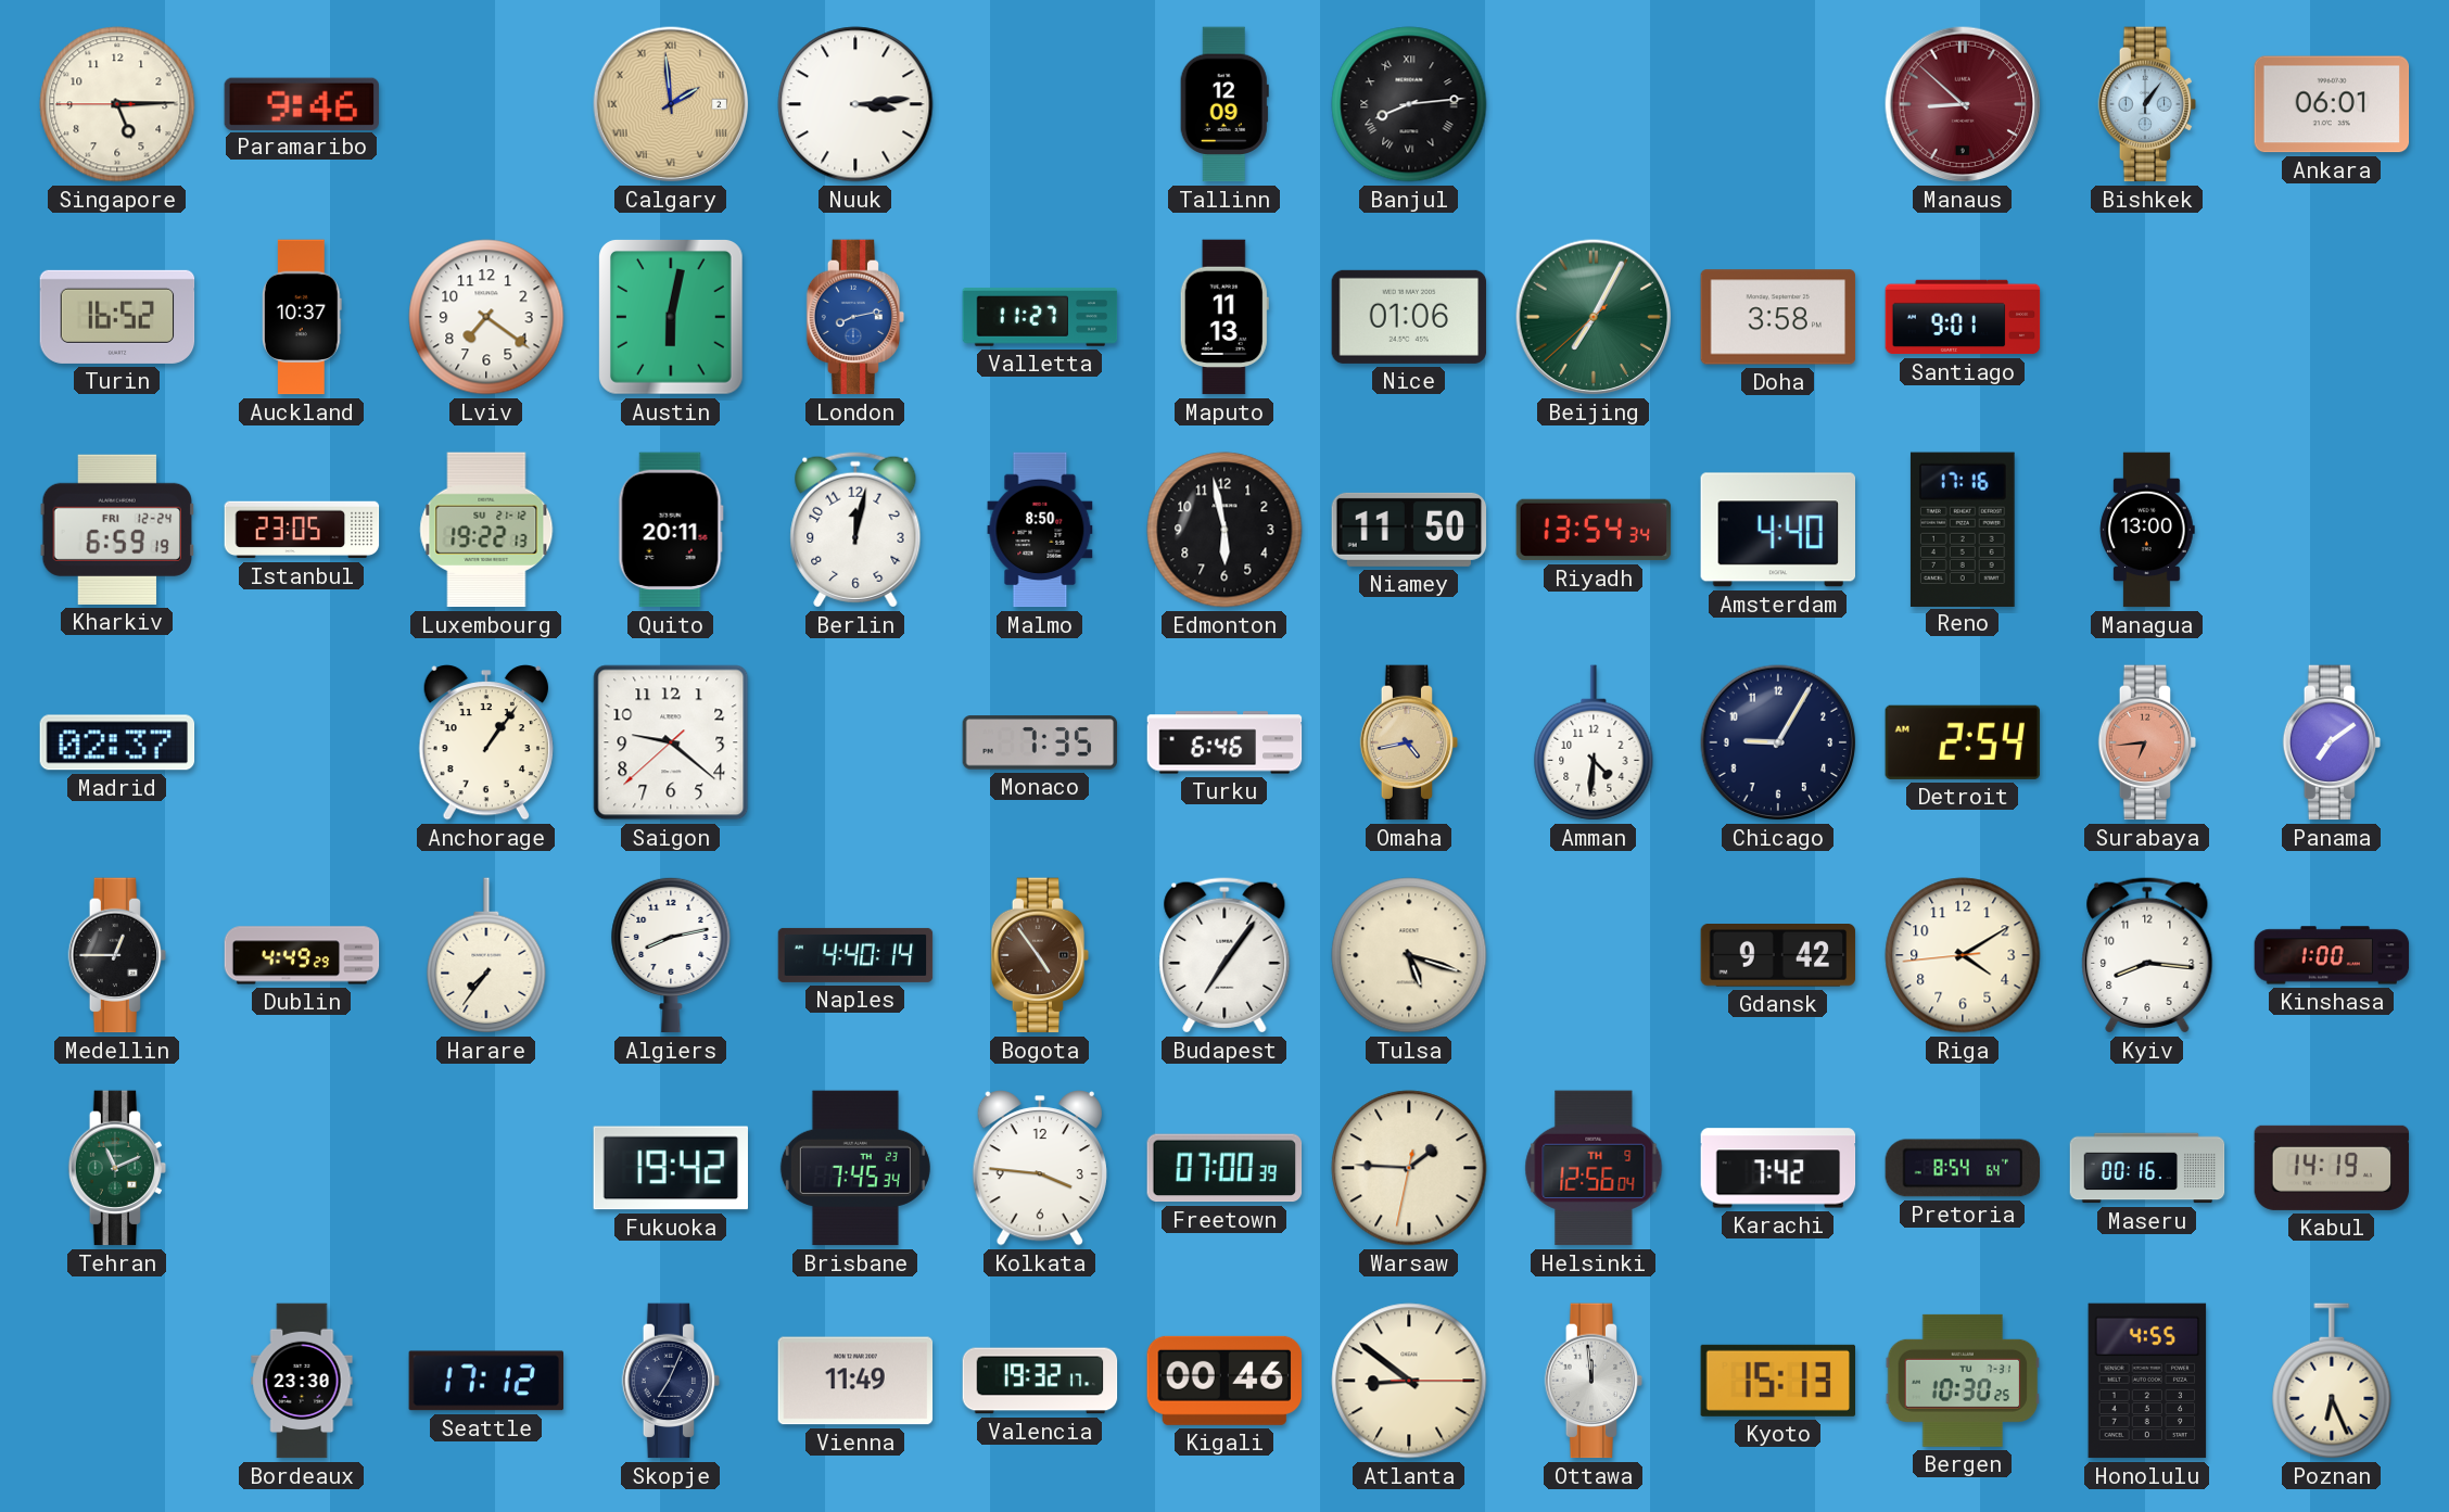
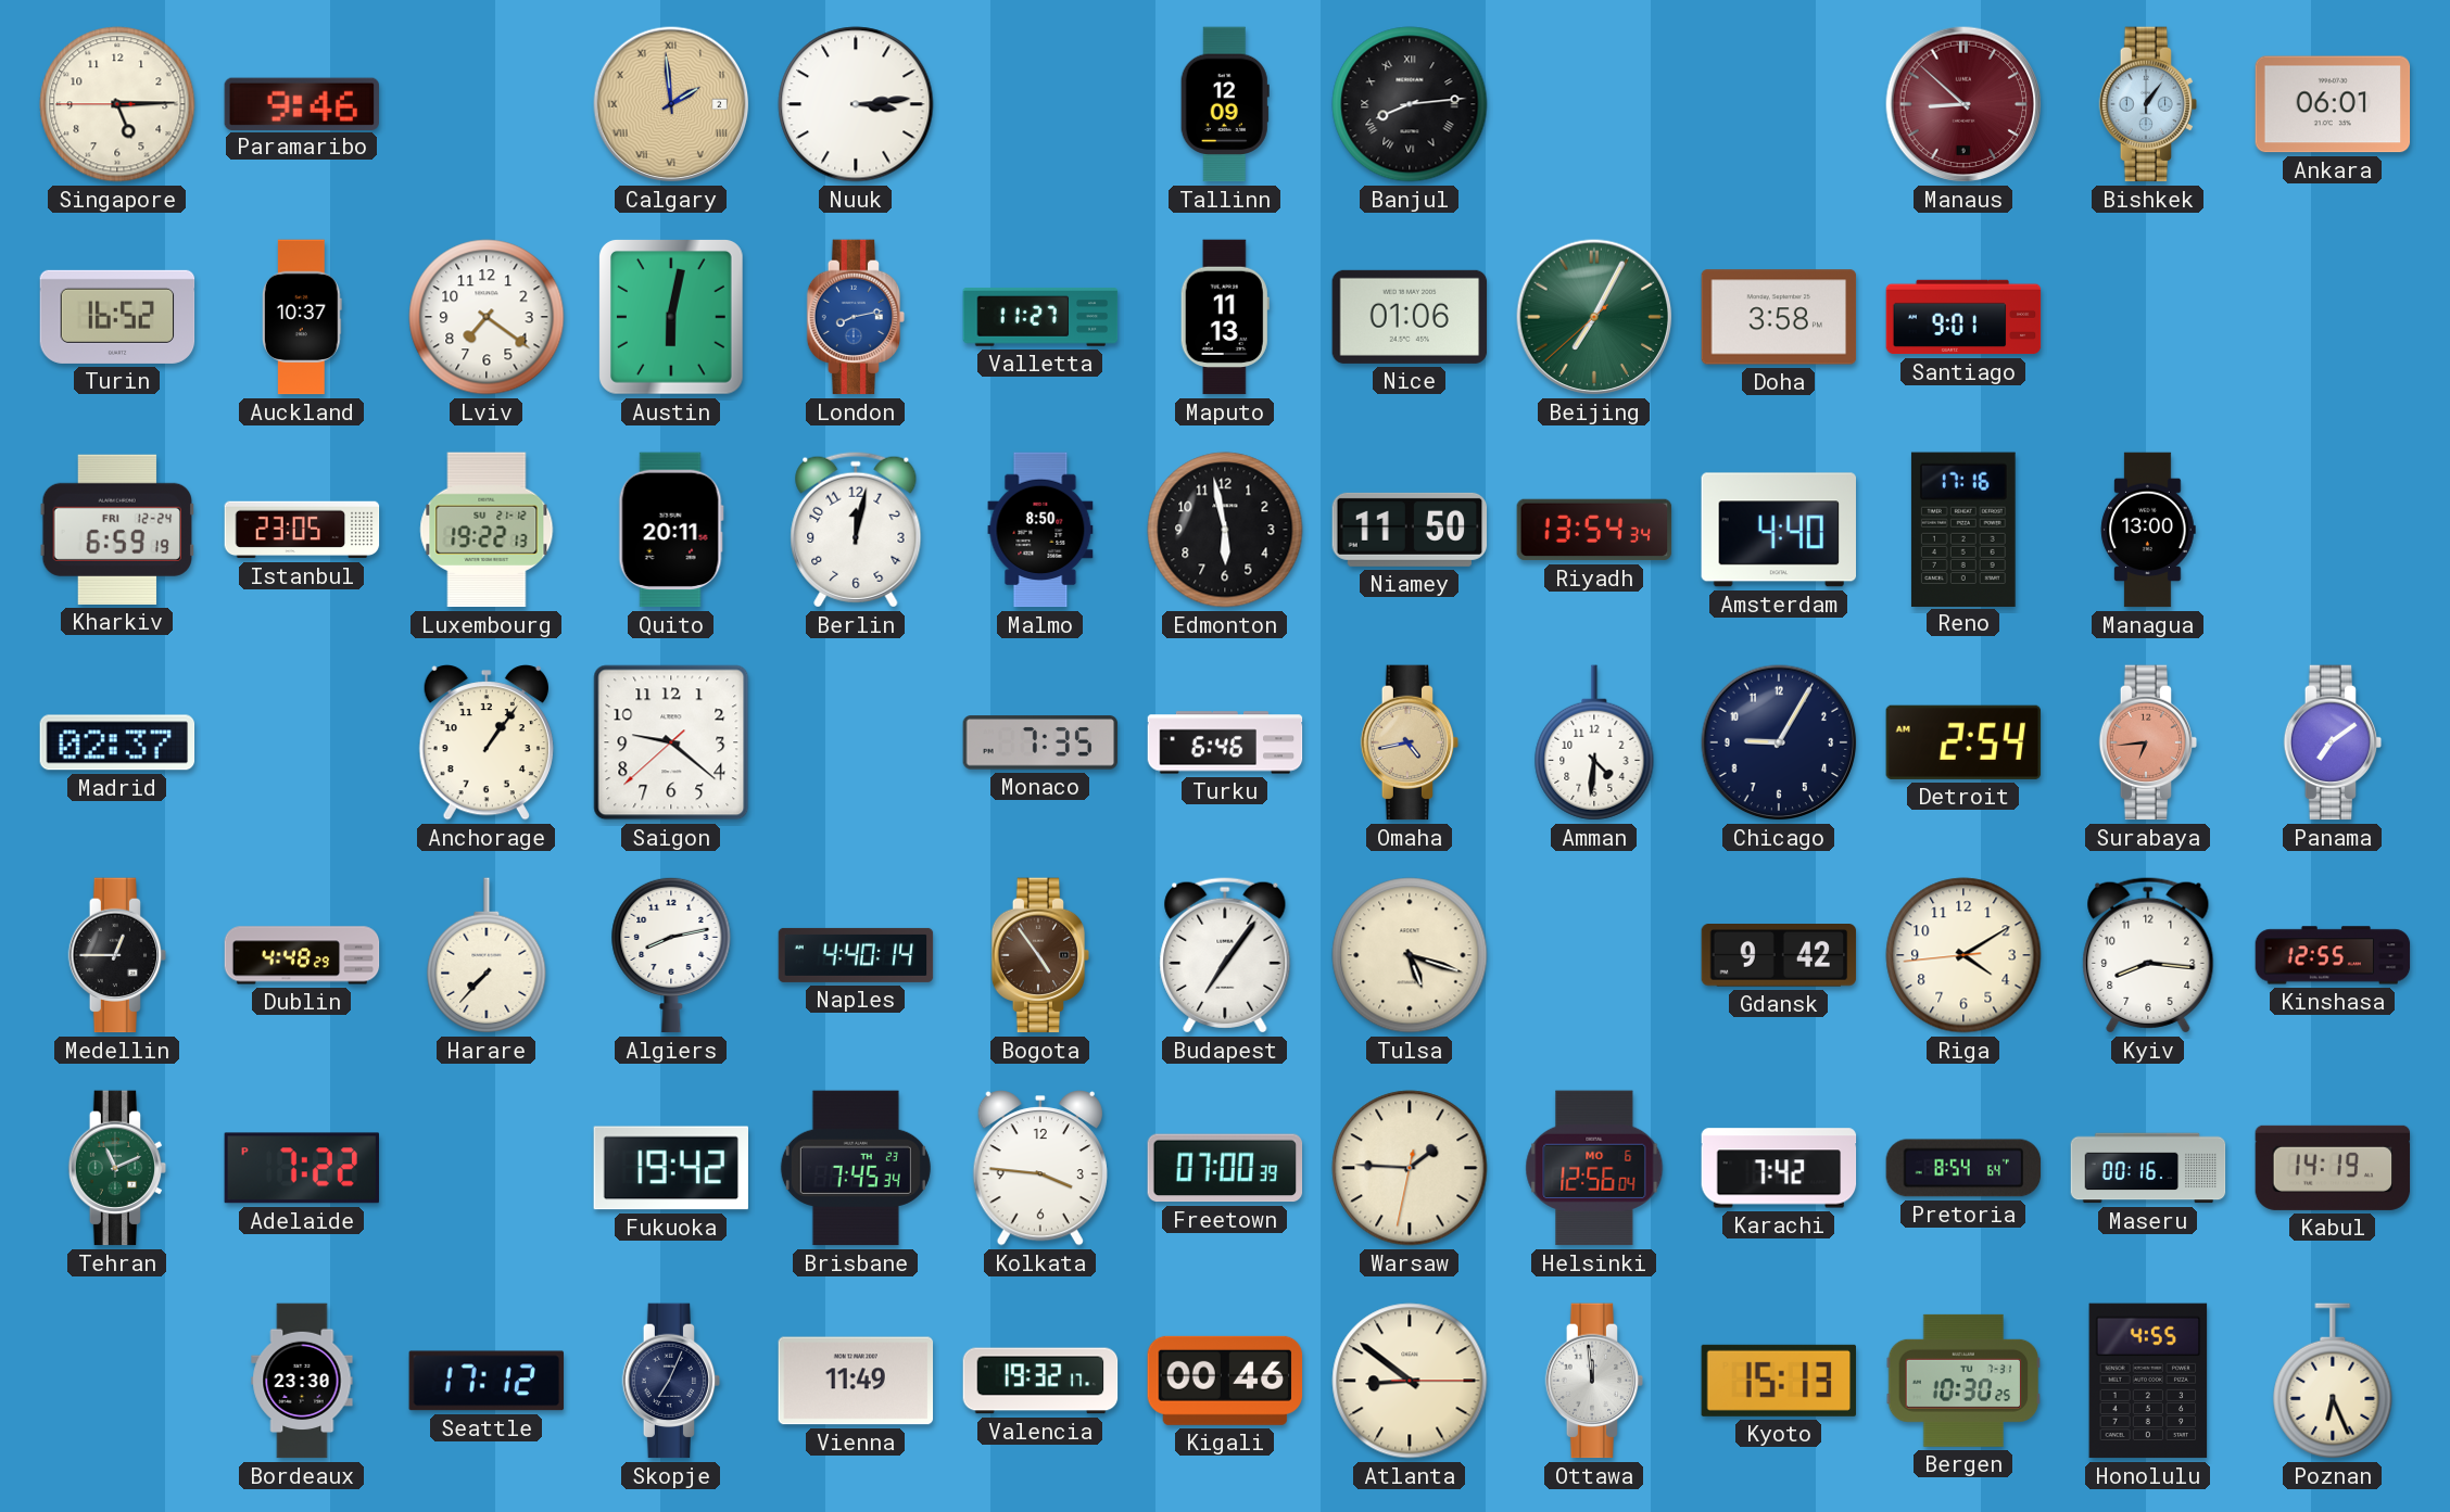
Dublin: 4:49 -> 4:48
Harare: 7:36 -> 7:37
Kinshasa: 1:00 -> 12:55
Adelaide: none -> 7:22
Helsinki date: TH 9 -> MO 6
